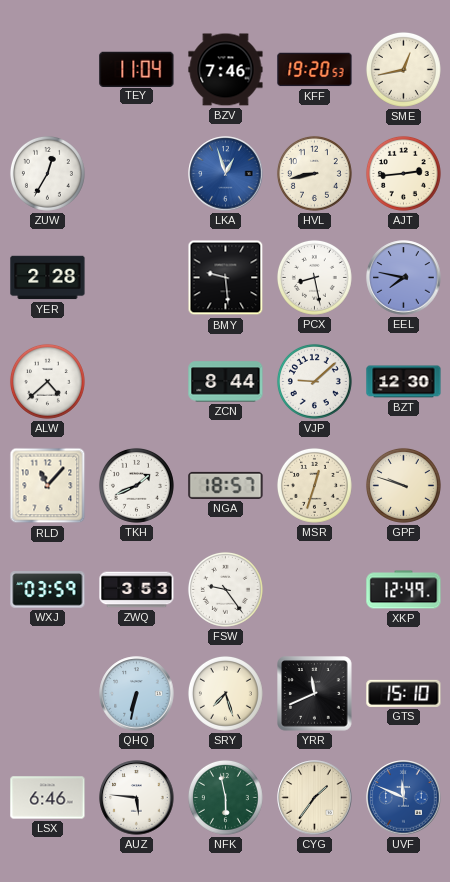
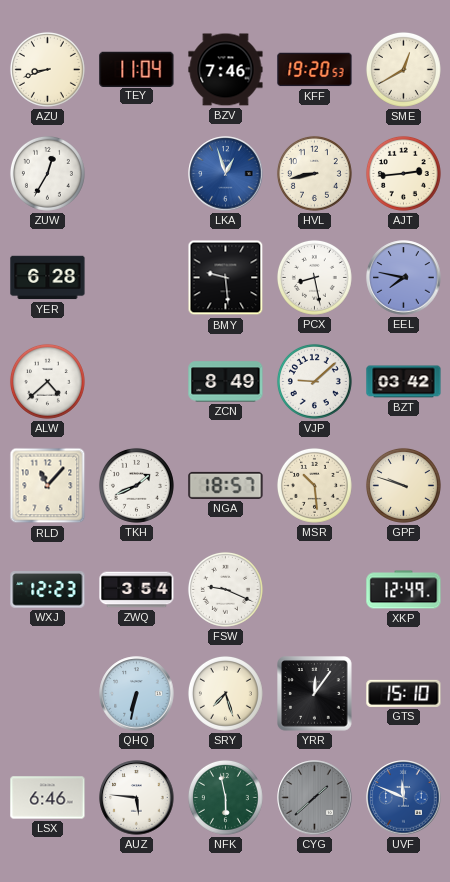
AZU: none -> 8:42
SME: 12:43 -> 12:40
YER: 2:28 -> 6:28
ZCN: 8:44 -> 8:49
BZT: 12:30 -> 03:42
MSR: 12:33 -> 10:29
WXJ: 03:59 -> 12:23
ZWQ: 3:53 -> 3:54
FSW: 9:24 -> 9:19
YRR: 11:41 -> 12:06
CYG: 1:36 -> 1:38
CYG dial: cream -> grey
